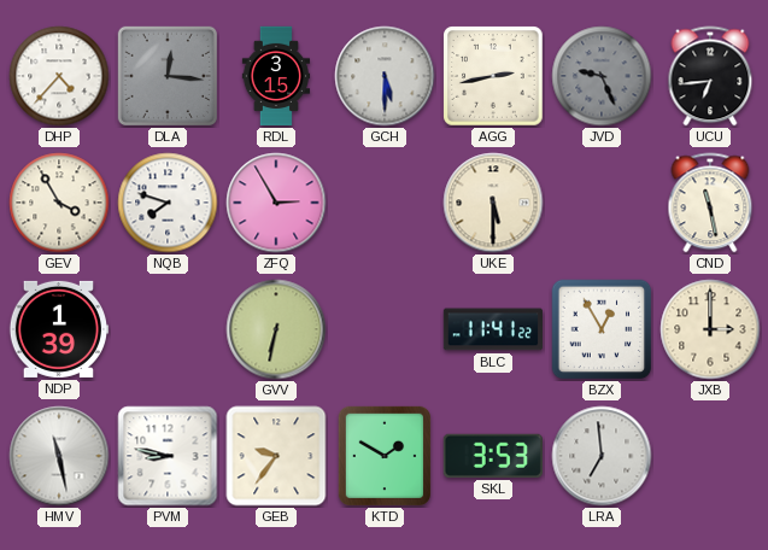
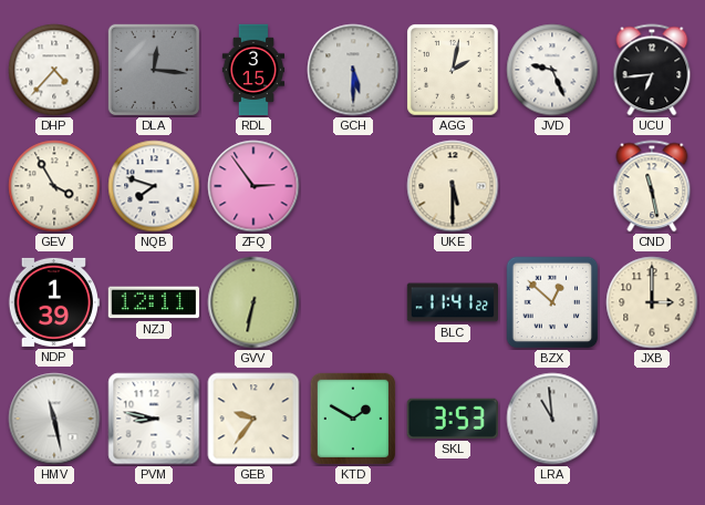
AGG: 2:43 -> 2:02
JVD dial: grey -> white
ZFQ: 2:55 -> 2:54
NZJ: none -> 12:11
BZX: 12:55 -> 12:52
LRA: 6:59 -> 10:59
